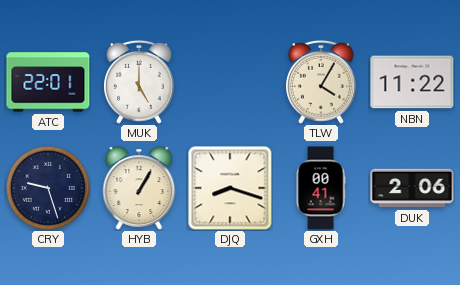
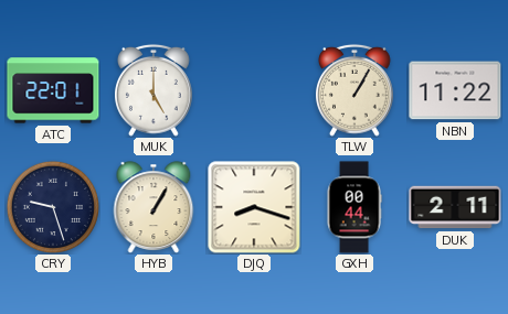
TLW: 4:05 -> 1:05
GXH: 00:41 -> 00:44
DUK: 2:06 -> 2:11
